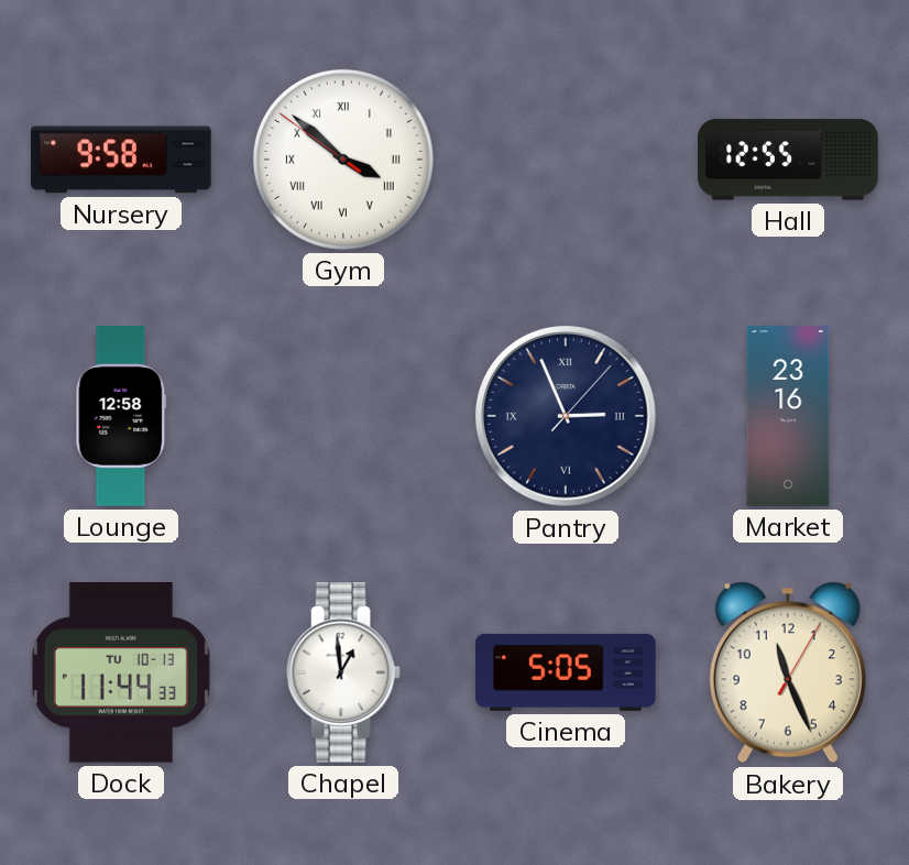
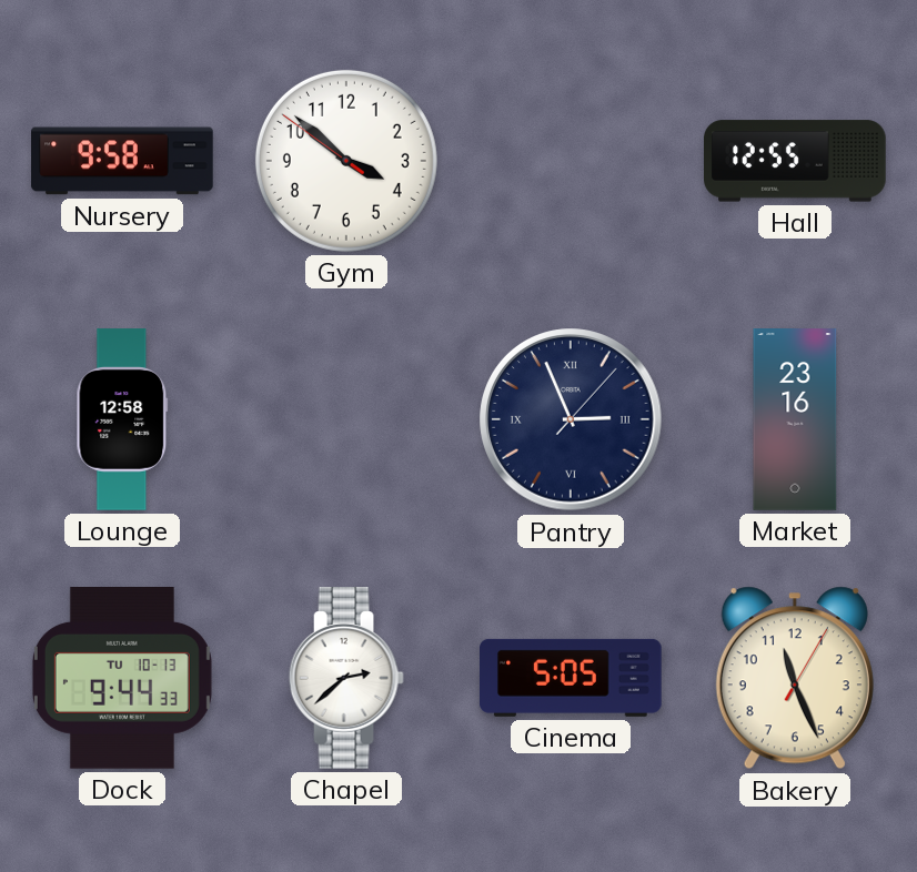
Gym numerals: Roman -> Arabic
Dock: 11:44 -> 9:44
Chapel: 12:59 -> 2:38
